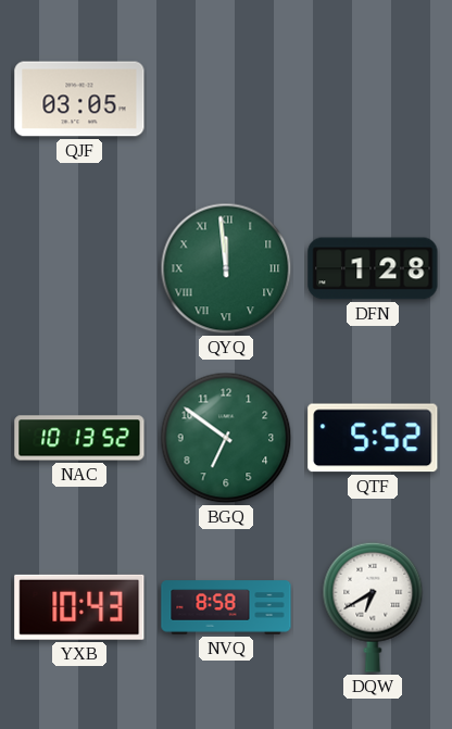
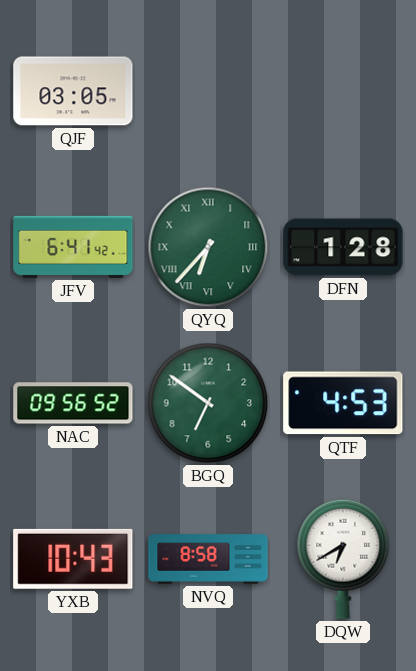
JFV: none -> 6:41
QYQ: 11:59 -> 6:37
NAC: 10:13 -> 09:56
QTF: 5:52 -> 4:53
